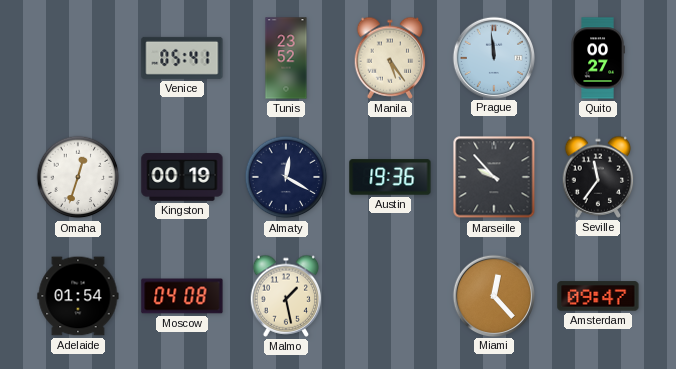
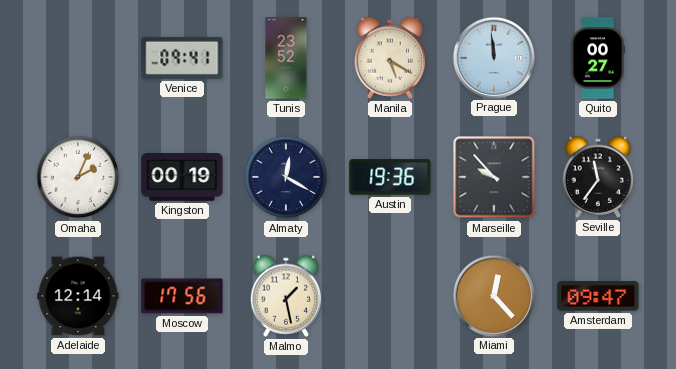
Venice: 05:41 -> 09:41
Manila: 5:24 -> 5:20
Omaha: 12:33 -> 2:04
Adelaide: 01:54 -> 12:14
Moscow: 04:08 -> 17:56
